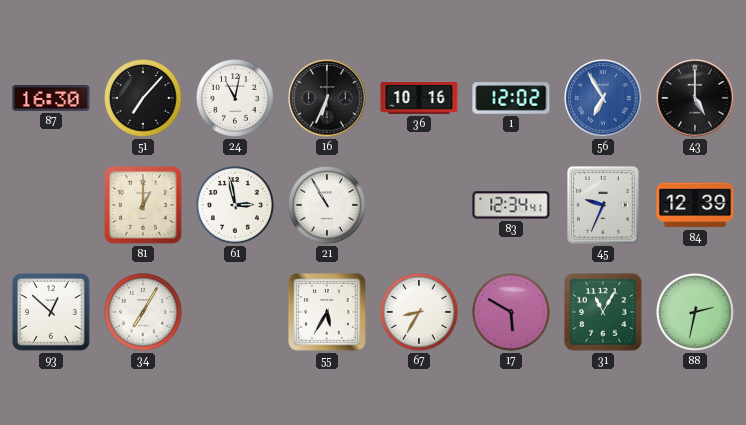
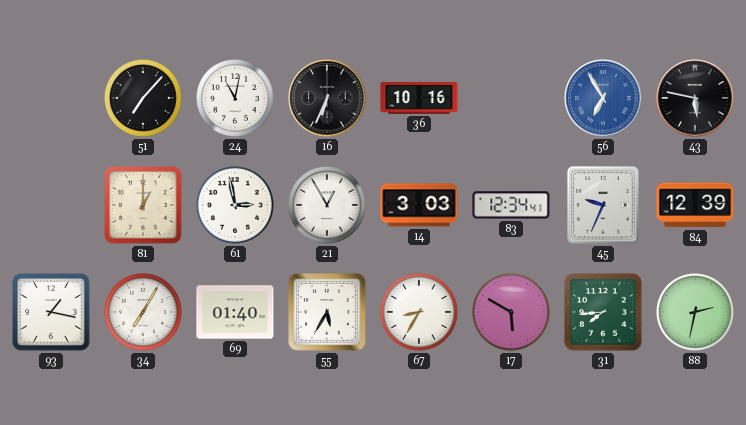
87: 16:30 -> none
1: 12:02 -> none
43: 5:00 -> 5:47
21: 10:55 -> 12:55
14: none -> 3:03
93: 12:52 -> 1:17
69: none -> 01:40
31: 11:05 -> 7:44
